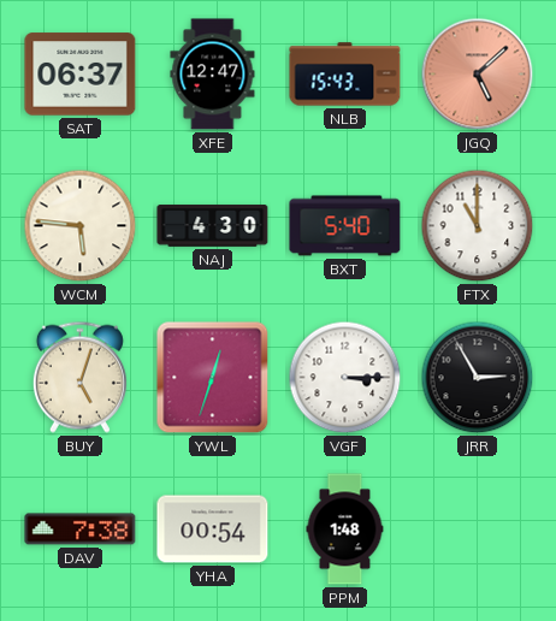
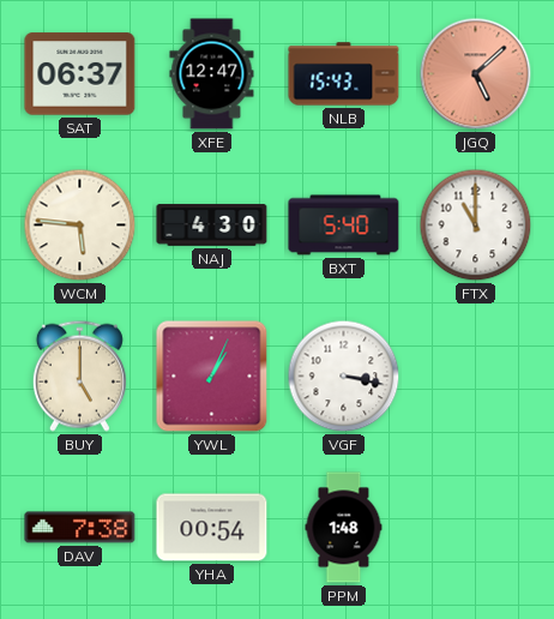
BUY: 5:03 -> 5:00
YWL: 12:33 -> 1:04
VGF: 3:15 -> 3:17
JRR: 2:55 -> none
